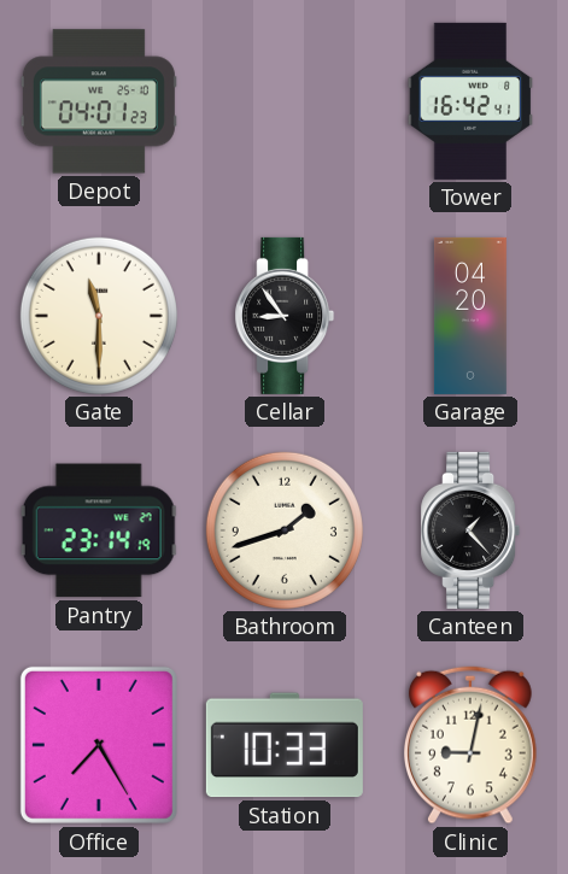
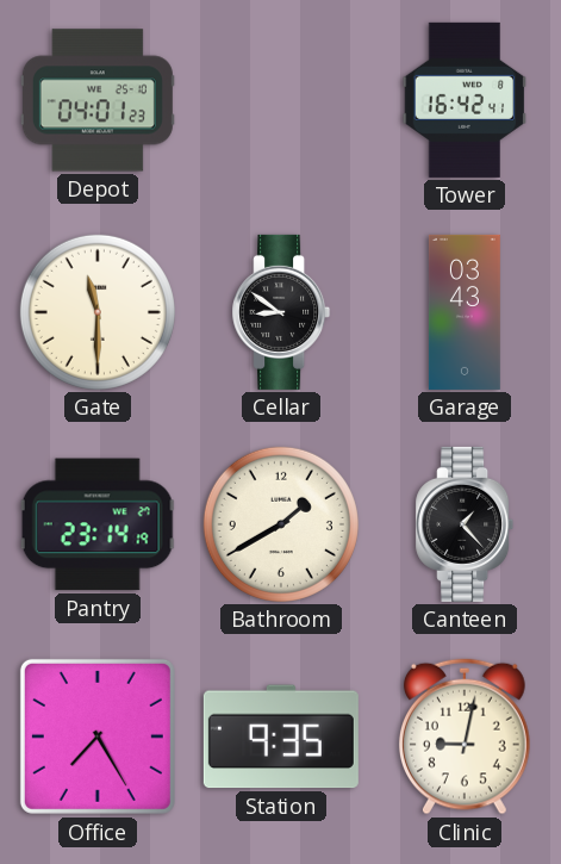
Cellar: 8:54 -> 8:51
Garage: 04:20 -> 03:43
Bathroom: 1:42 -> 1:40
Station: 10:33 -> 9:35
